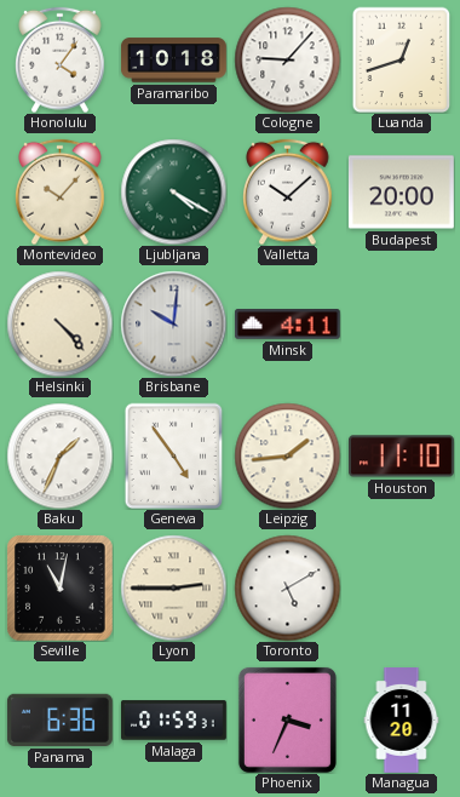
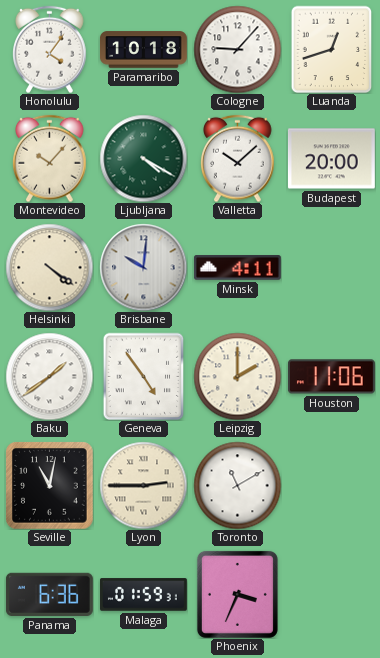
Helsinki: 4:23 -> 4:21
Baku: 1:34 -> 1:39
Leipzig: 1:44 -> 2:00
Houston: 11:10 -> 11:06
Toronto: 5:10 -> 11:10
Managua: 11:20 -> none
